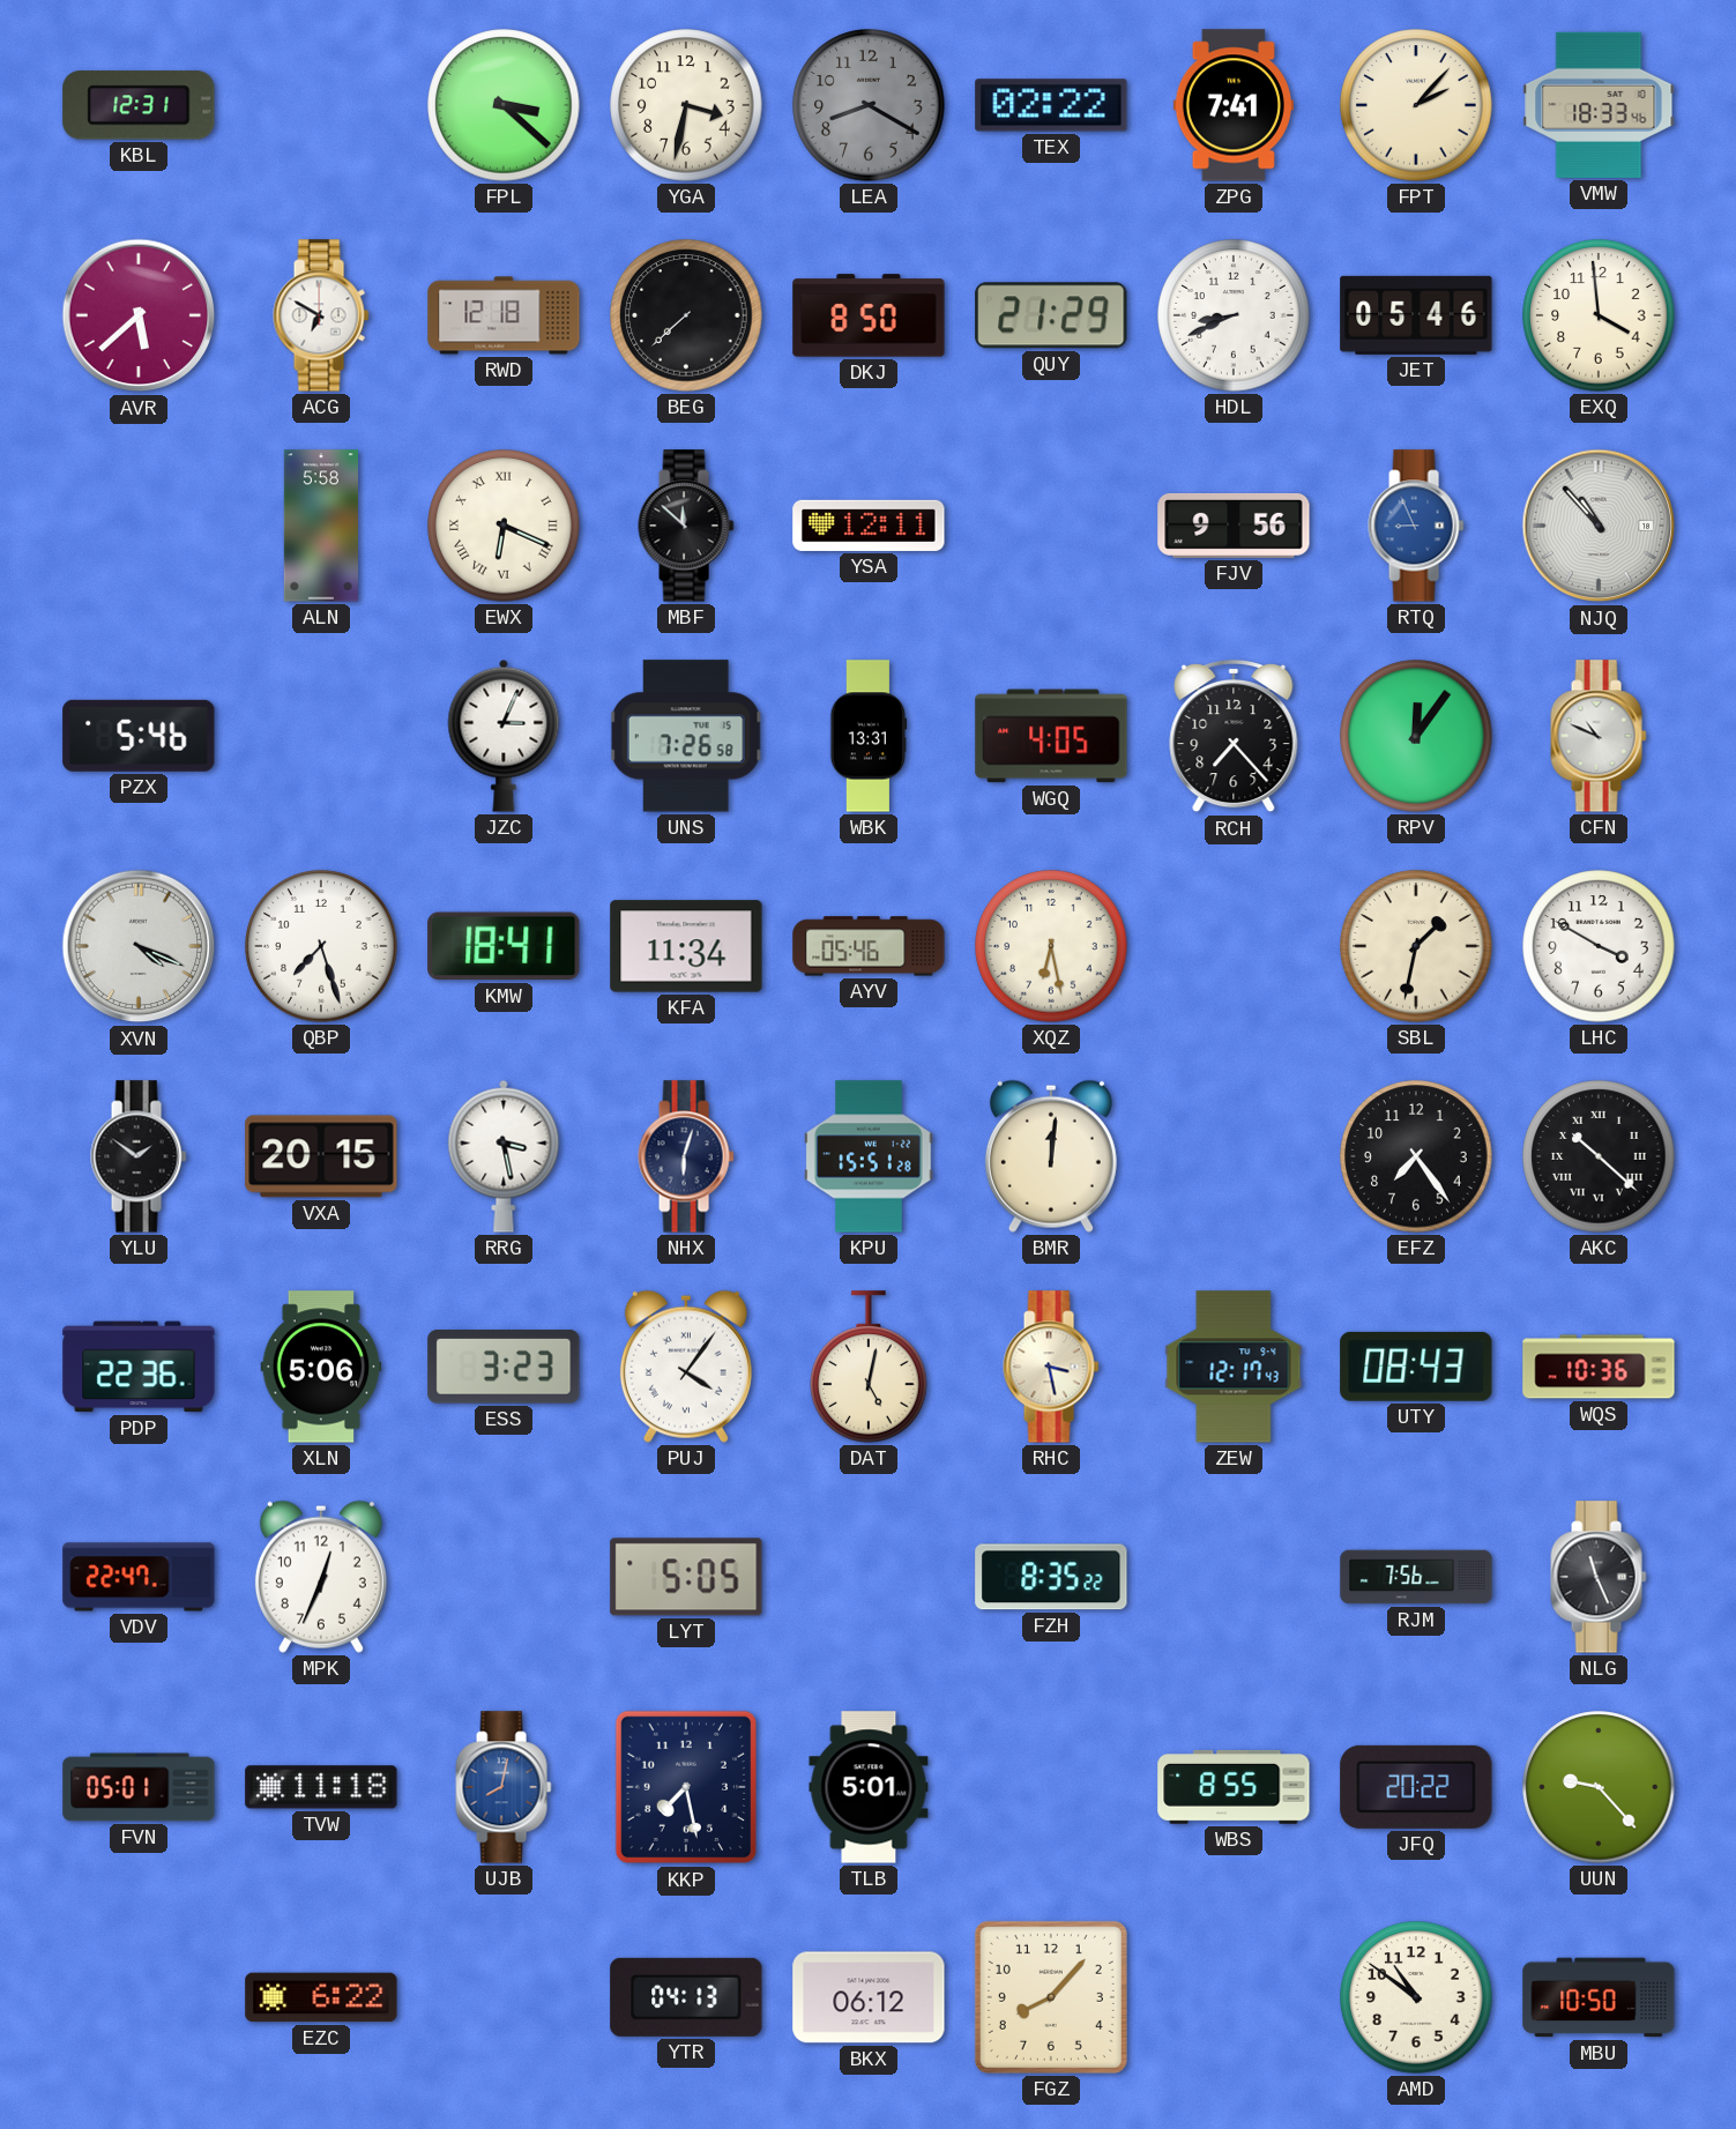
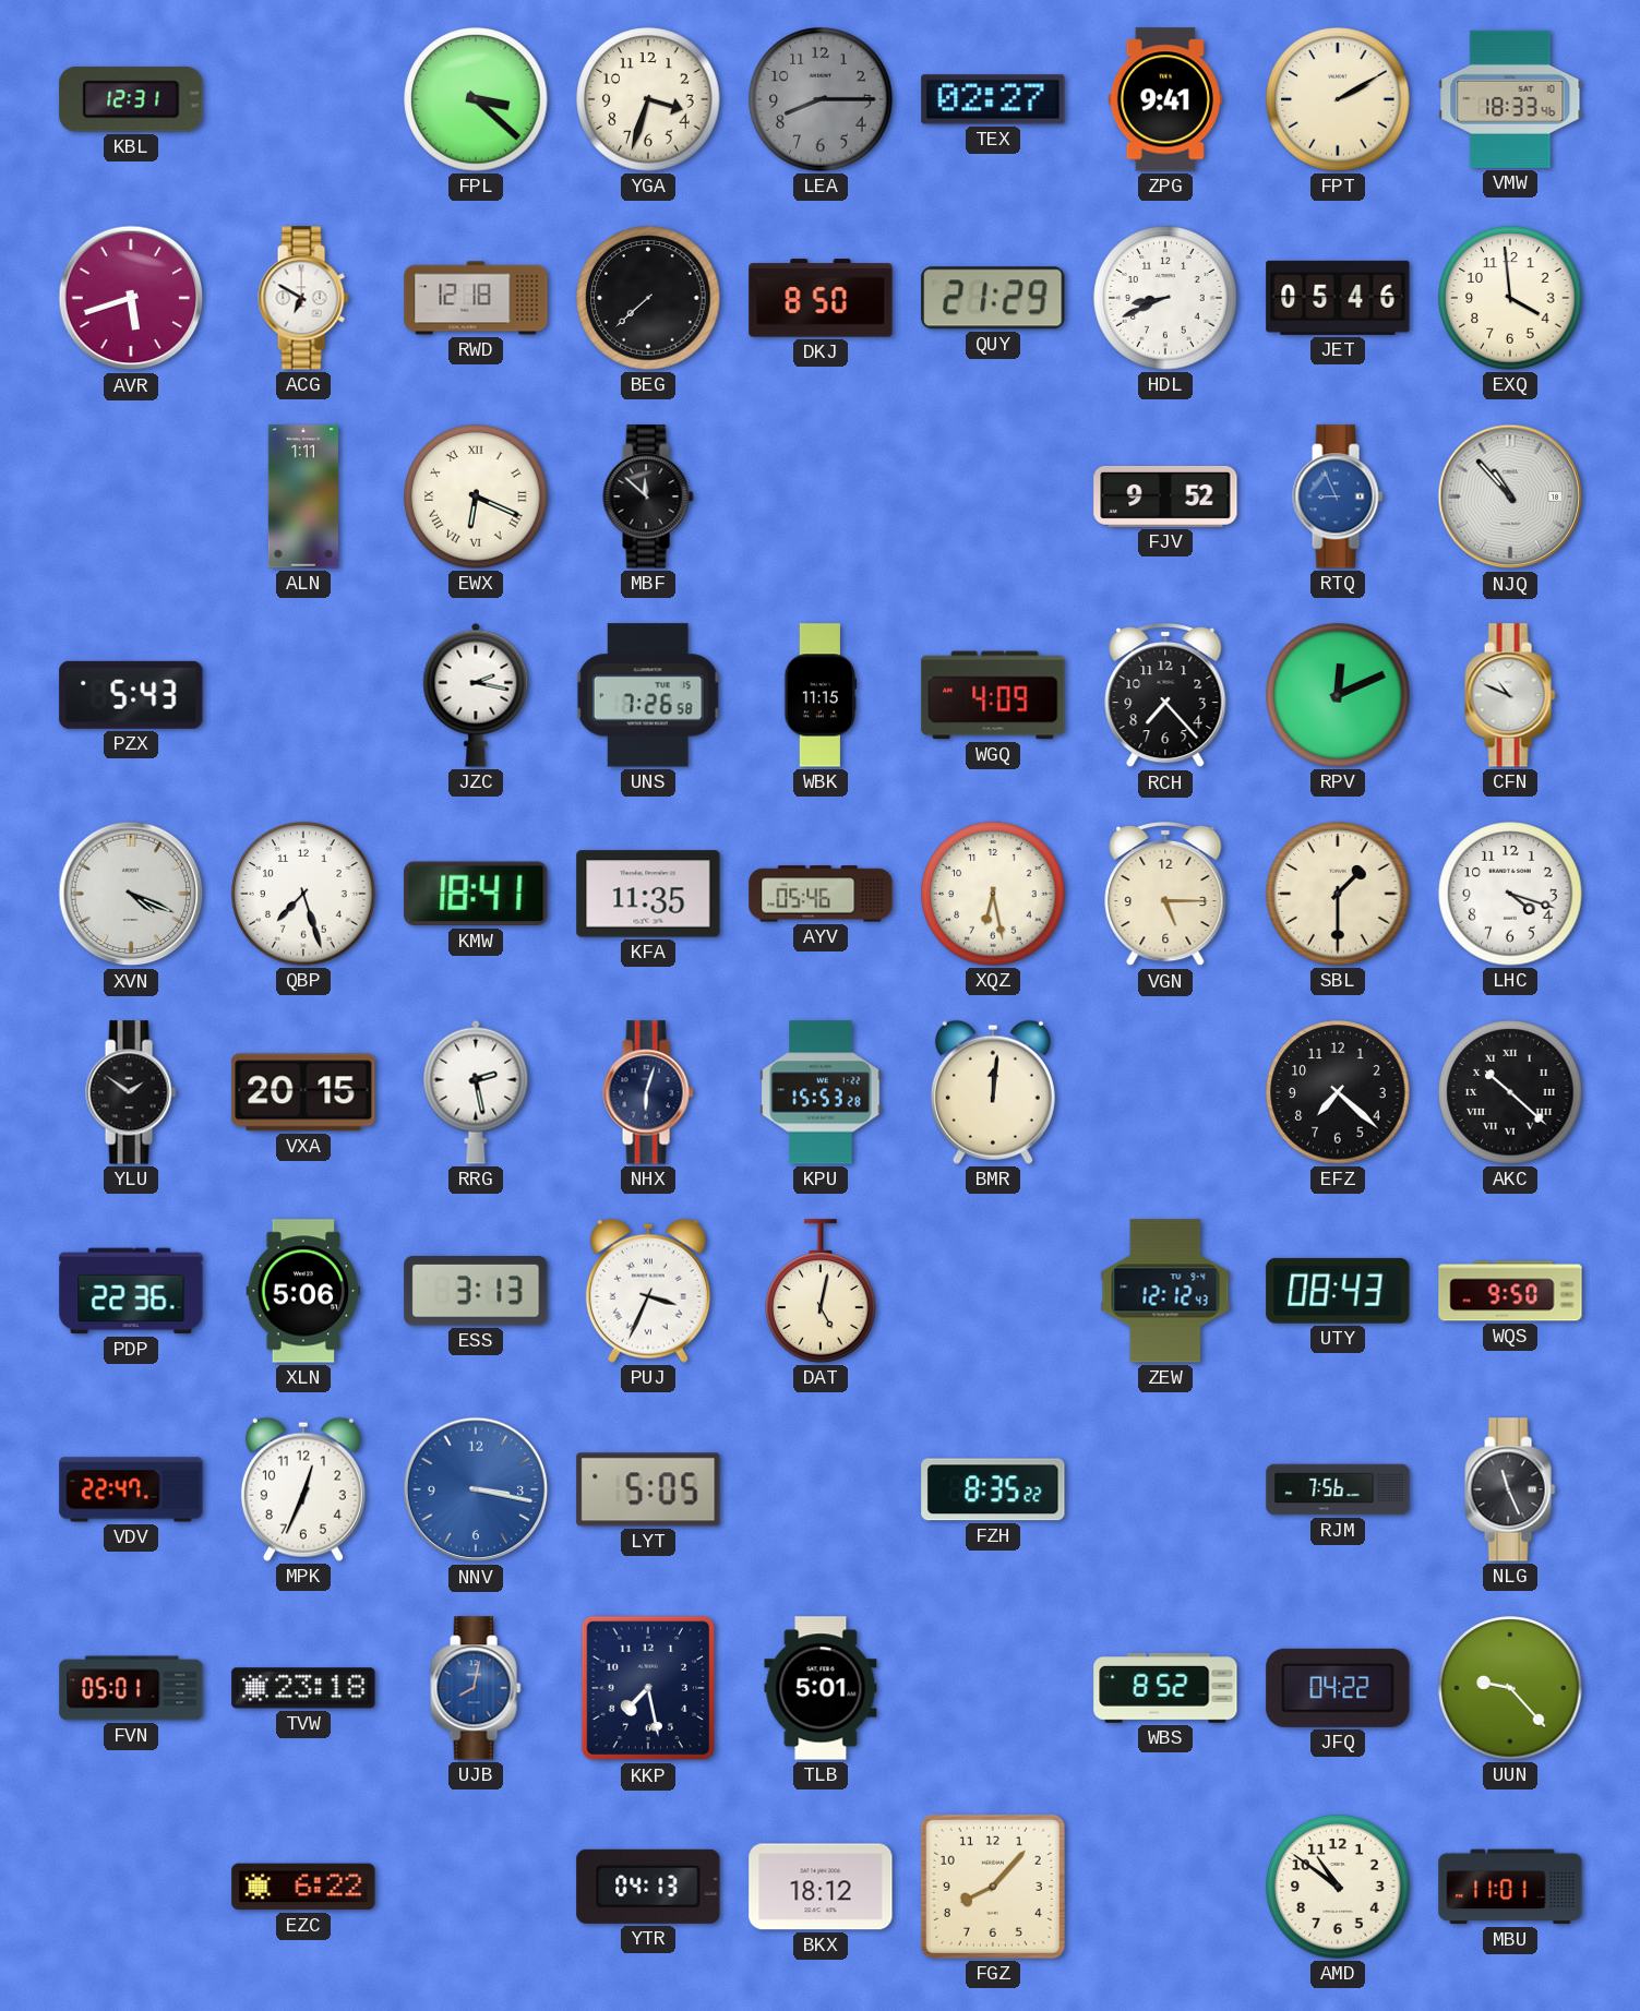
YGA: 3:32 -> 3:33
LEA: 8:20 -> 8:15
TEX: 02:22 -> 02:27
ZPG: 7:41 -> 9:41
FPT: 2:07 -> 2:10
AVR: 5:38 -> 5:42
ALN: 5:58 -> 1:11
YSA: 12:11 -> none
FJV: 9:56 -> 9:52
PZX: 5:46 -> 5:43
JZC: 3:04 -> 2:17
WBK: 13:31 -> 11:15
WGQ: 4:05 -> 4:09
RPV: 12:06 -> 12:11
KFA: 11:34 -> 11:35
VGN: none -> 5:15
SBL: 1:32 -> 1:30
LHC: 3:50 -> 4:18
RRG: 3:28 -> 2:28
KPU: 15:51 -> 15:53
EFZ: 7:24 -> 7:22
ESS: 3:23 -> 3:13
PUJ: 4:06 -> 3:34
RHC: 3:28 -> none
ZEW: 12:17 -> 12:12
WQS: 10:36 -> 9:50
NNV: none -> 3:17
TVW: 11:18 -> 23:18
WBS: 8:55 -> 8:52
JFQ: 20:22 -> 04:22
BKX: 06:12 -> 18:12
MBU: 10:50 -> 11:01
